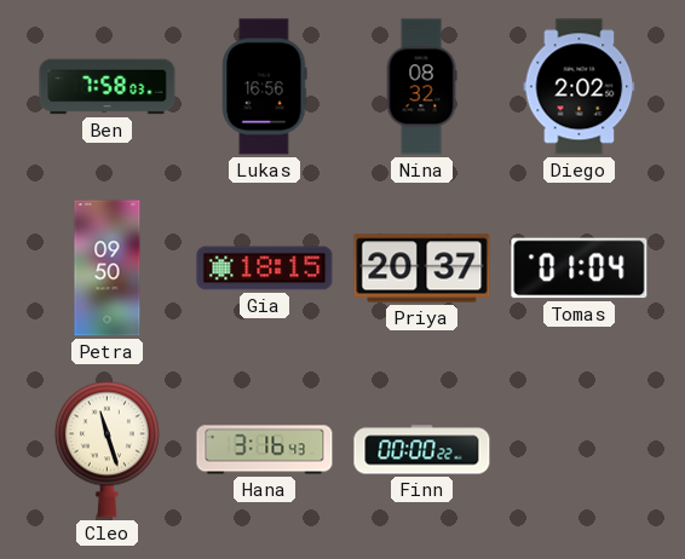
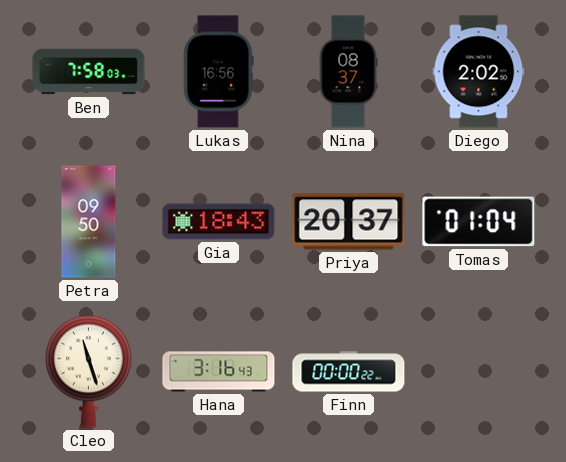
Nina: 08:32 -> 08:37
Gia: 18:15 -> 18:43
